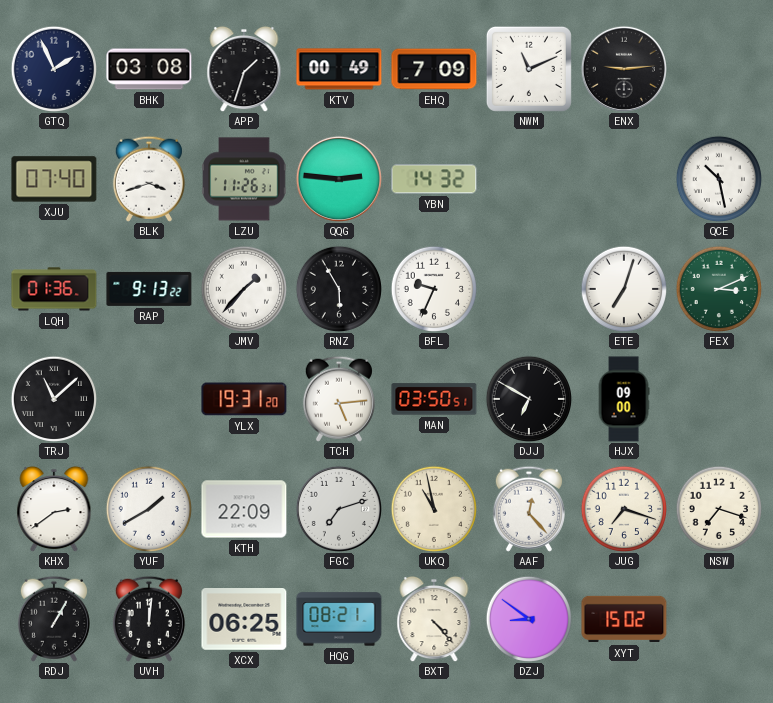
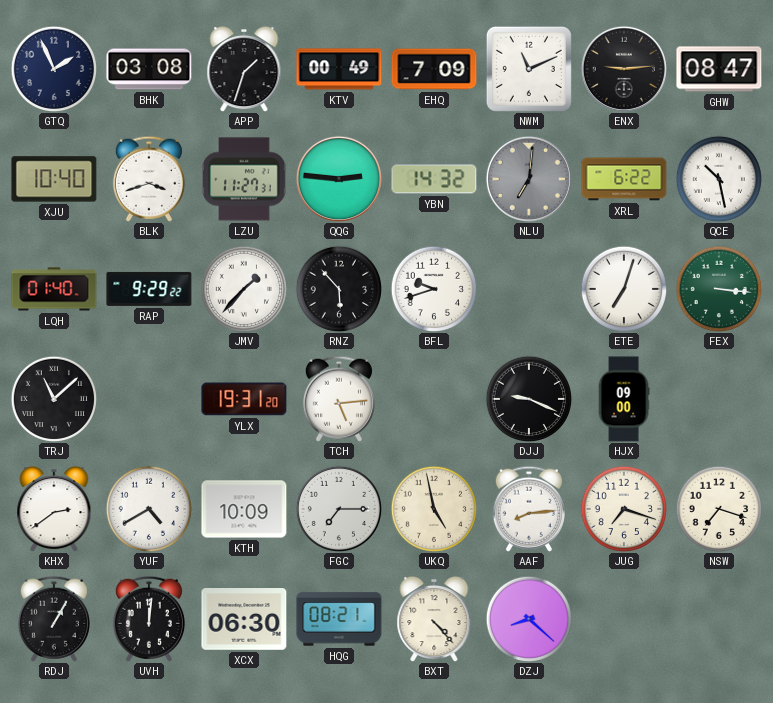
GHW: none -> 08:47
XJU: 07:40 -> 10:40
LZU: 11:26 -> 11:27
NLU: none -> 7:01
XRL: none -> 6:22
LQH: 01:36 -> 01:40
RAP: 9:13 -> 9:29
RNZ: 5:55 -> 5:53
BFL: 9:34 -> 9:42
FEX: 3:11 -> 3:16
MAN: 03:50 -> none
DJJ: 6:50 -> 9:19
YUF: 1:40 -> 4:40
KTH: 22:09 -> 10:09
FGC: 7:12 -> 7:15
UKQ: 10:58 -> 4:58
AAF: 12:23 -> 8:14
XCX: 06:25 -> 06:30
DZJ: 8:51 -> 8:22
XYT: 15:02 -> none
